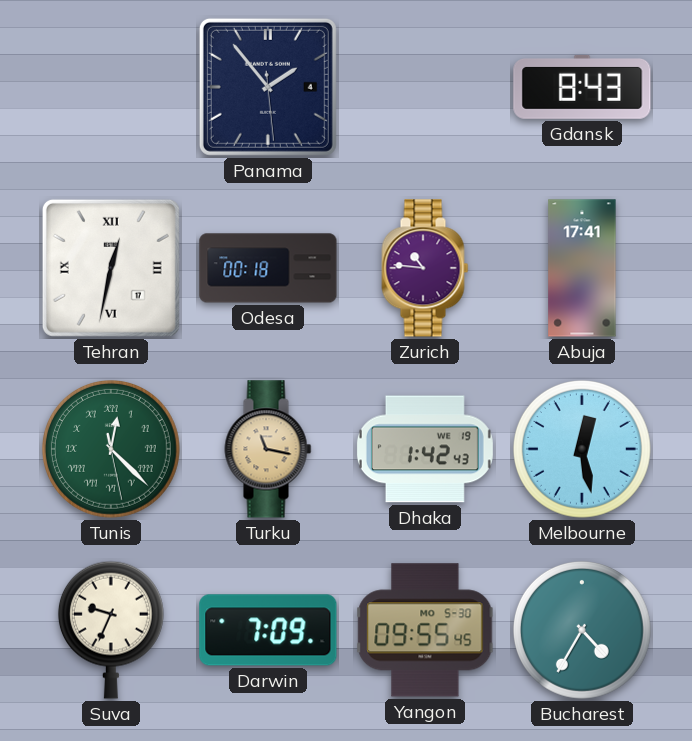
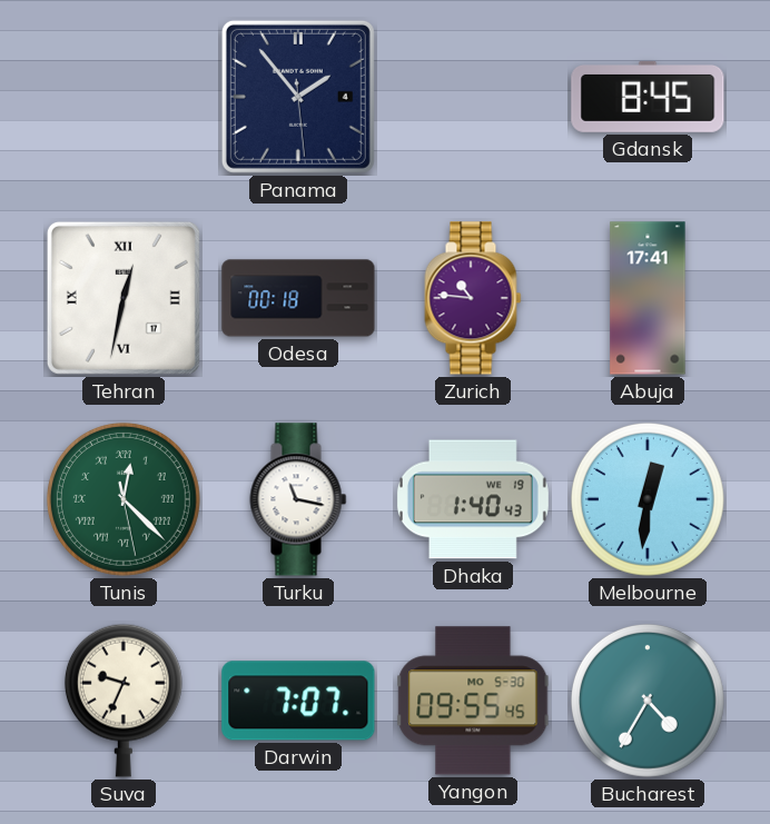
Gdansk: 8:43 -> 8:45
Turku dial: champagne -> white
Dhaka: 1:42 -> 1:40
Melbourne: 12:28 -> 12:31
Darwin: 7:09 -> 7:07
